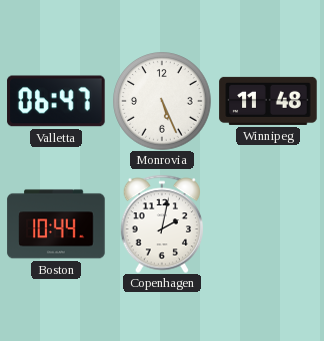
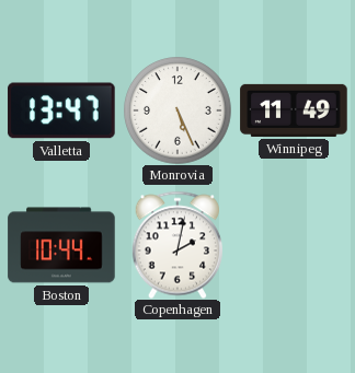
Valletta: 06:47 -> 13:47
Winnipeg: 11:48 -> 11:49
